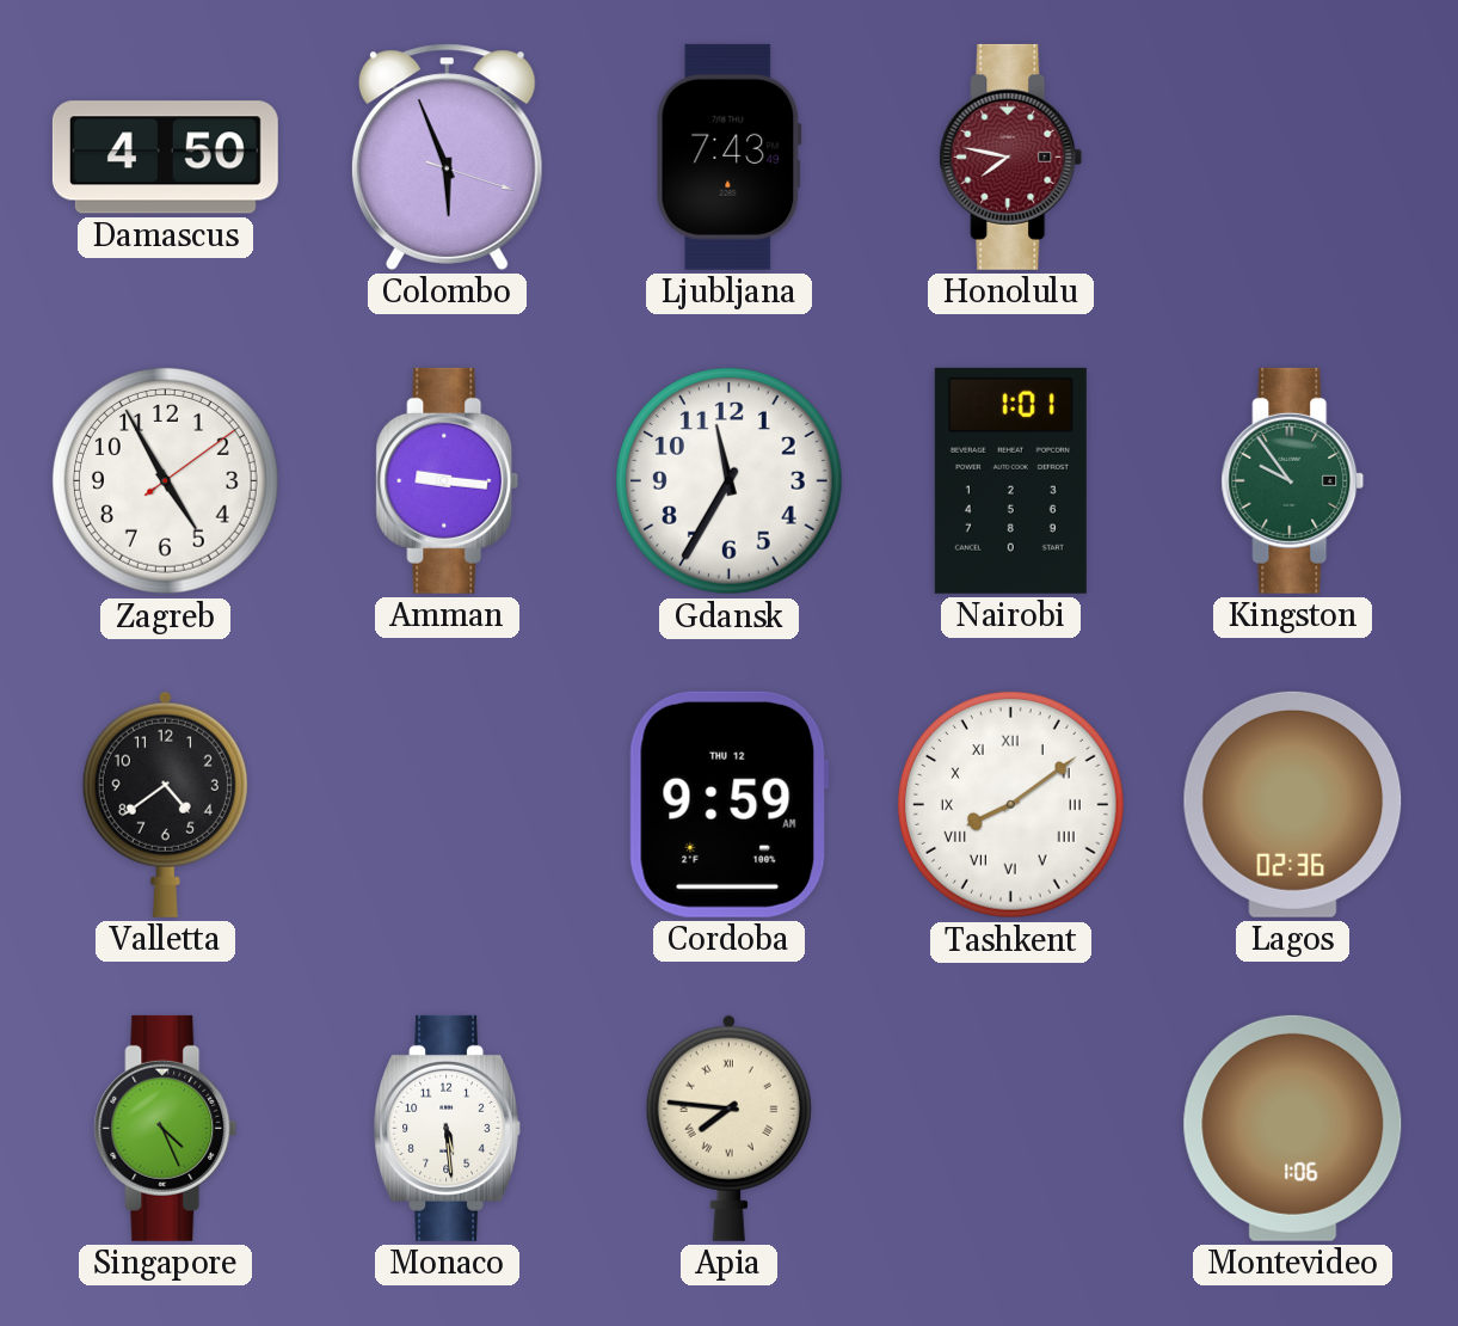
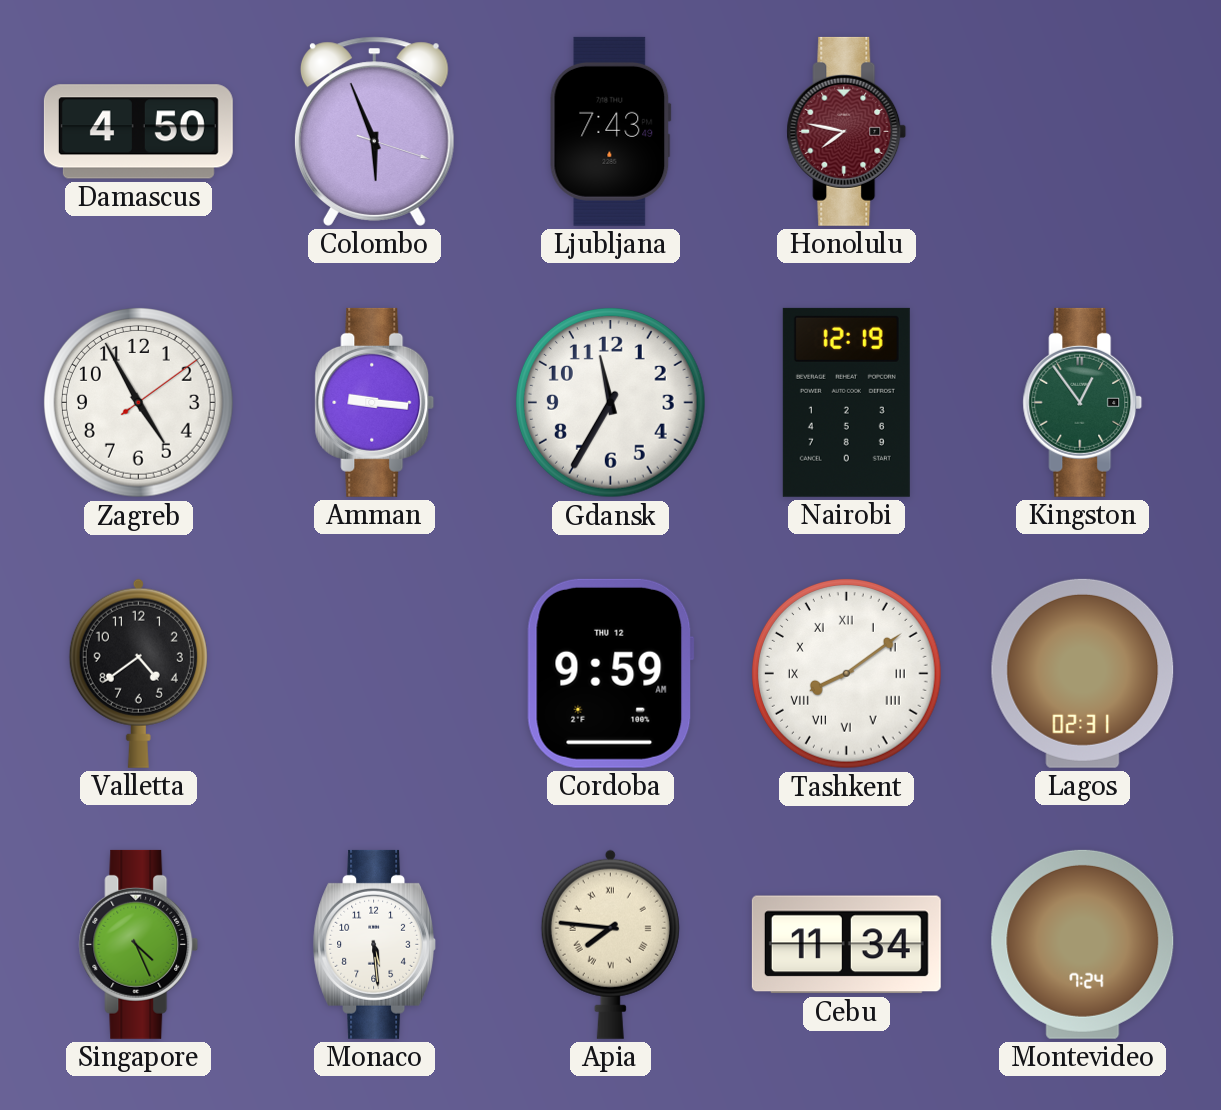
Nairobi: 1:01 -> 12:19
Kingston: 9:54 -> 12:54
Lagos: 02:36 -> 02:31
Cebu: none -> 11:34
Montevideo: 1:06 -> 7:24
